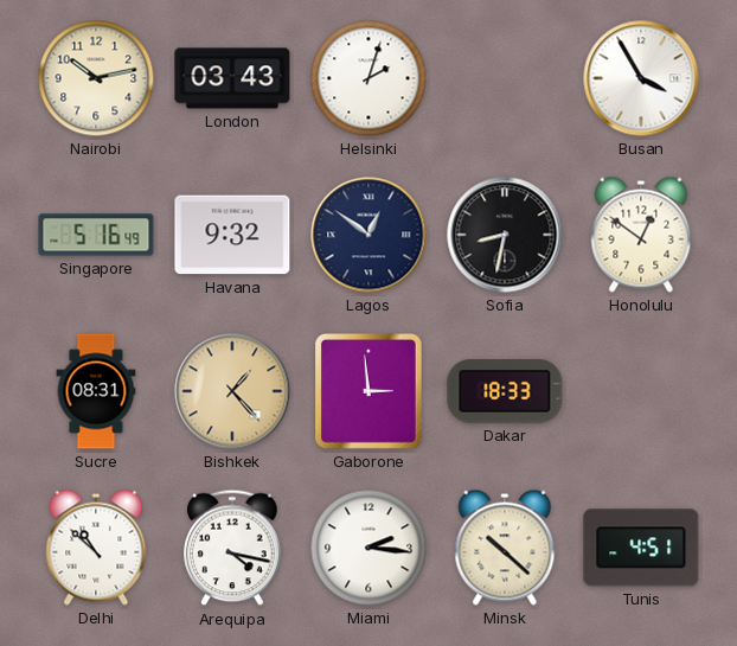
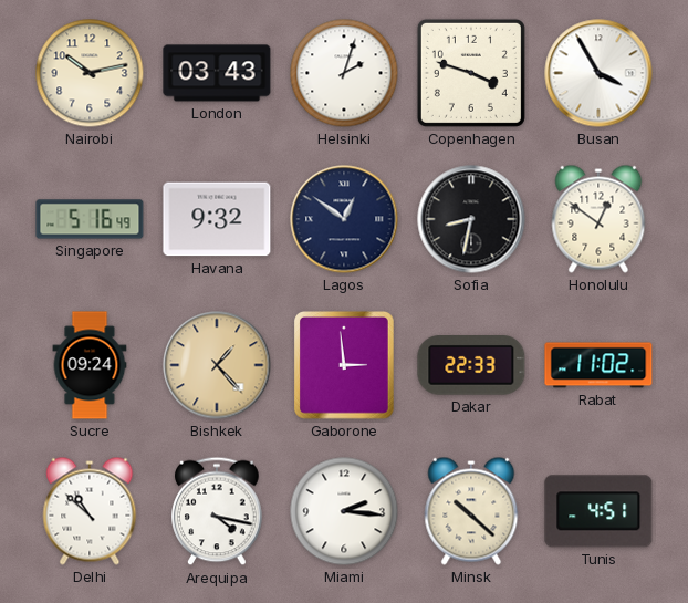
Copenhagen: none -> 3:48
Sucre: 08:31 -> 09:24
Dakar: 18:33 -> 22:33
Rabat: none -> 11:02
